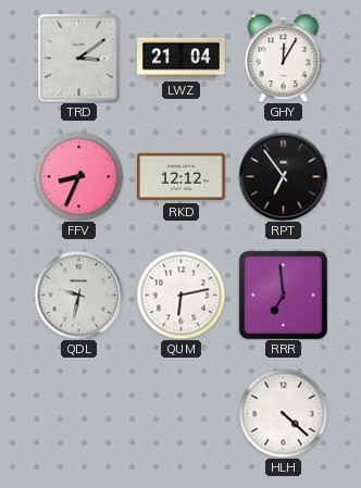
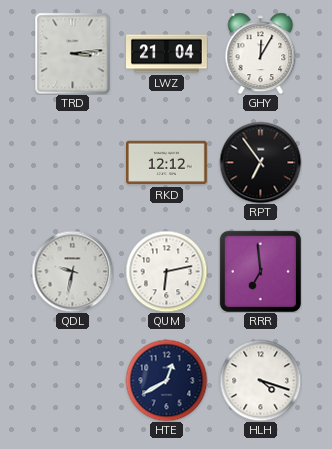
TRD: 3:09 -> 3:14
FFV: 8:34 -> none
HTE: none -> 12:40
HLH: 4:22 -> 4:18
